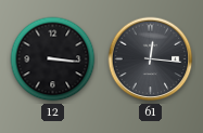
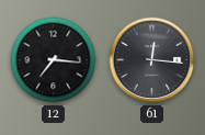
12: 3:16 -> 7:16
